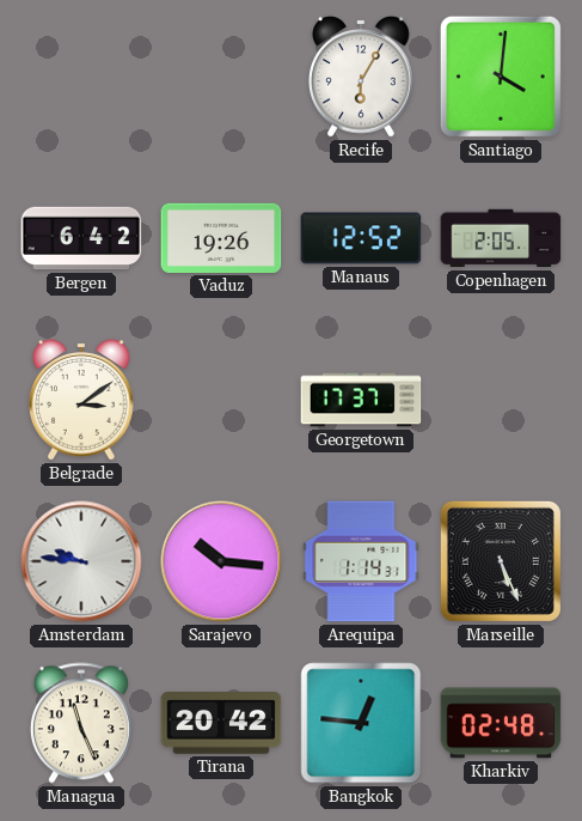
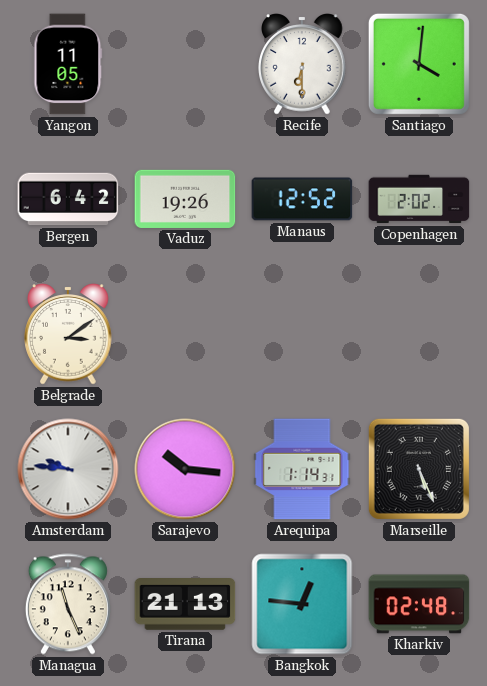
Yangon: none -> 11:05
Recife: 6:05 -> 6:30
Copenhagen: 2:05 -> 2:02
Georgetown: 17:37 -> none
Tirana: 20:42 -> 21:13
